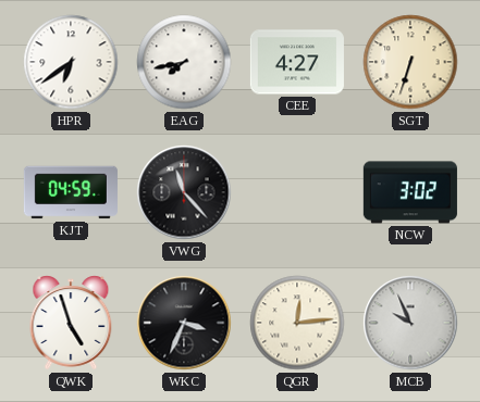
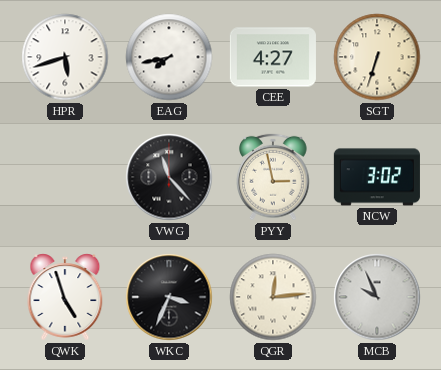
HPR: 6:39 -> 5:42
KJT: 04:59 -> none
PYY: none -> 2:58
